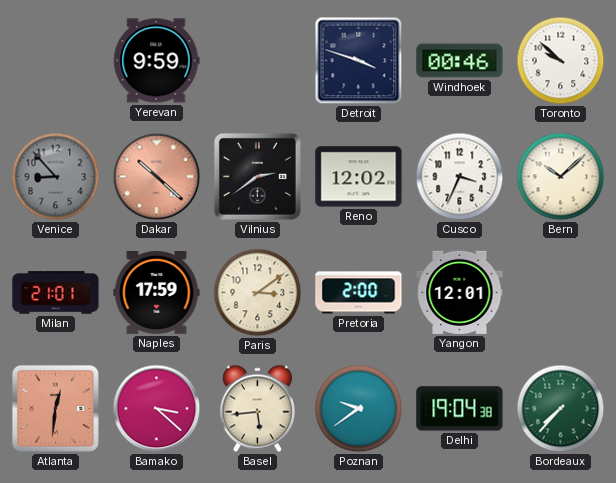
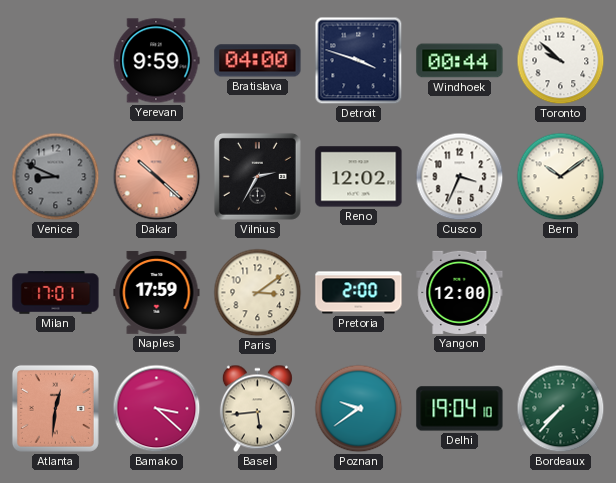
Bratislava: none -> 04:00
Windhoek: 00:46 -> 00:44
Venice: 8:53 -> 8:49
Vilnius: 2:39 -> 2:35
Bern: 10:08 -> 10:09
Milan: 21:01 -> 17:01
Yangon: 12:01 -> 12:00
Delhi: 19:04:38 -> 19:04:10
